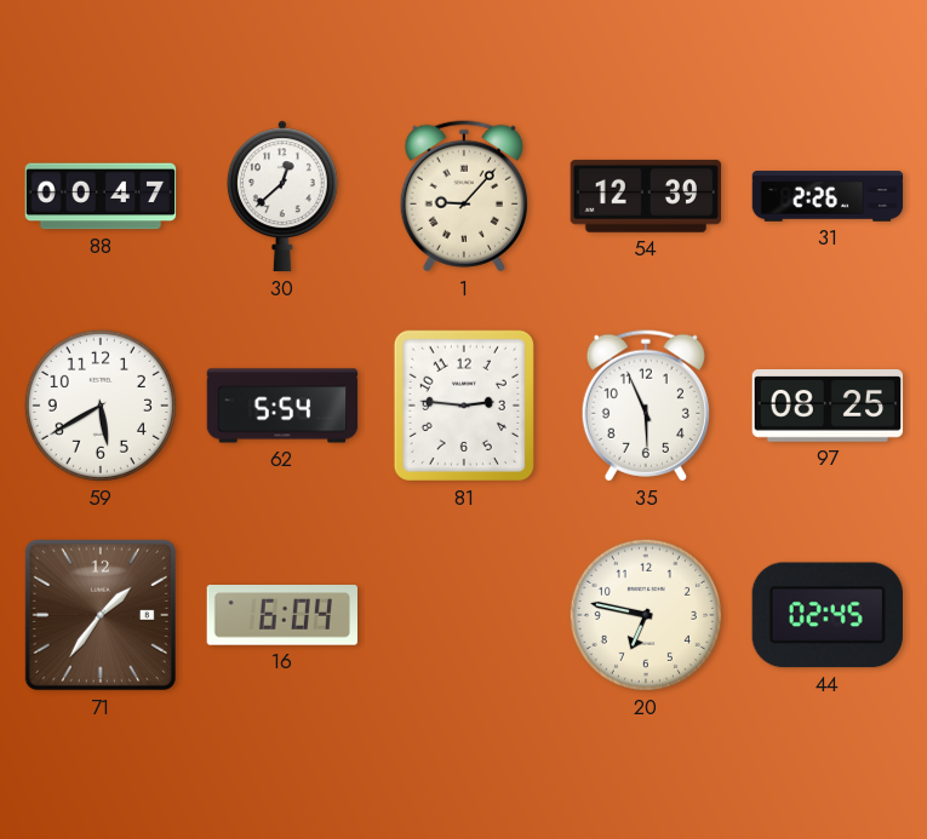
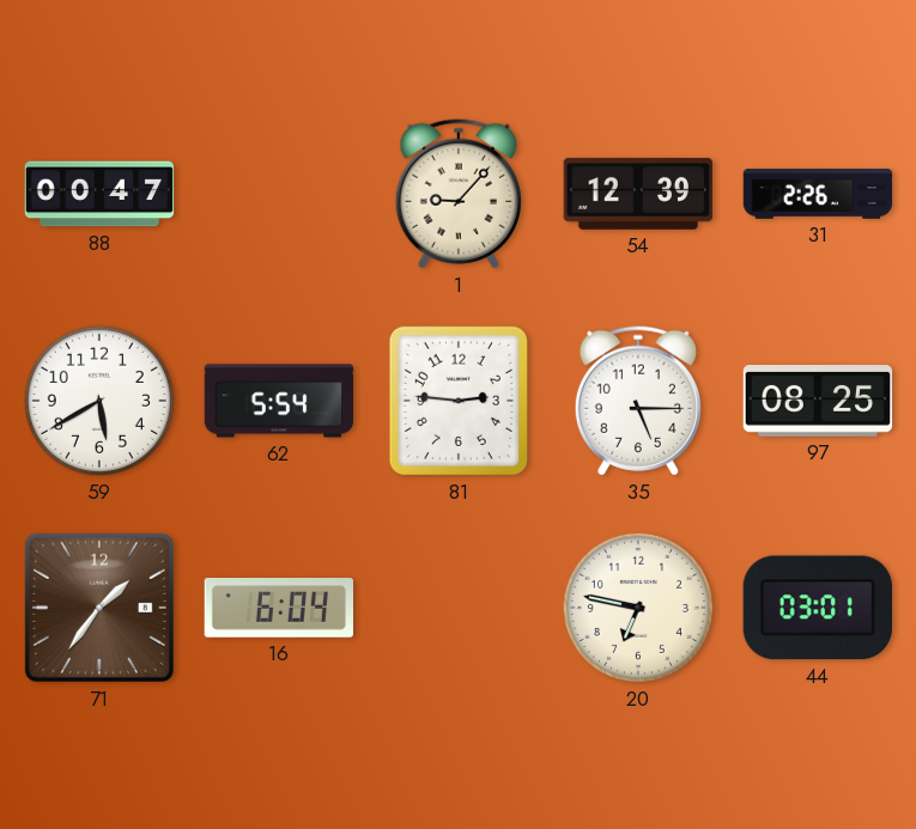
30: 12:38 -> none
35: 5:56 -> 5:15
44: 02:45 -> 03:01
